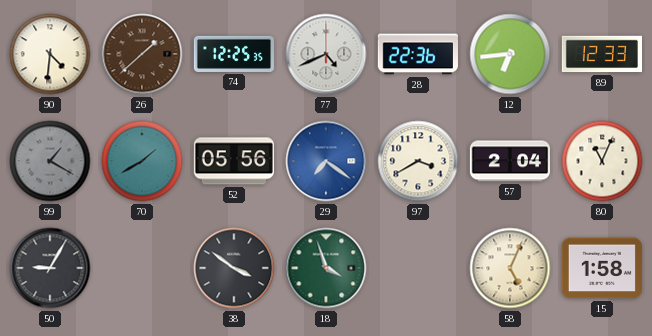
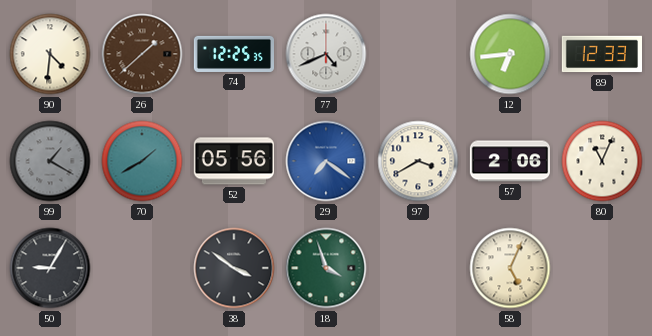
28: 22:36 -> none
57: 2:04 -> 2:06
15: 1:58 -> none
